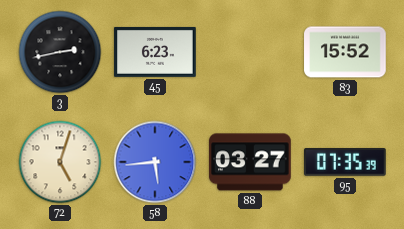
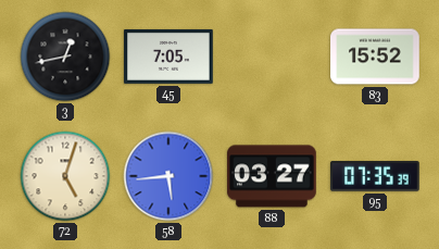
3: 2:43 -> 12:43
45: 6:23 -> 7:05
